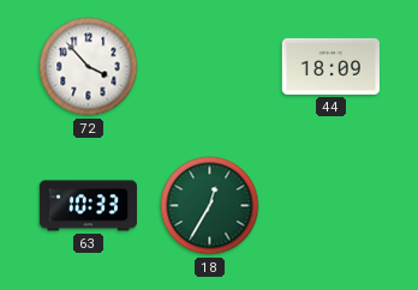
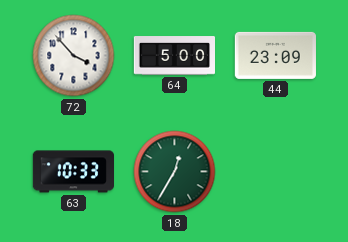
64: none -> 5:00
44: 18:09 -> 23:09
